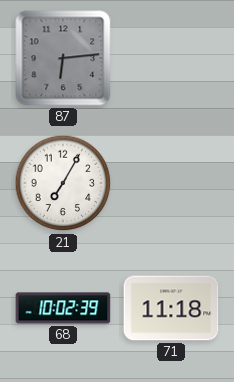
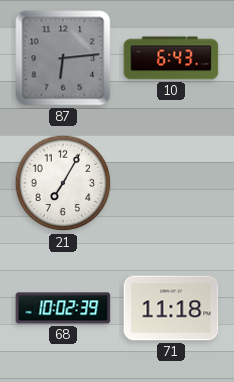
10: none -> 6:43
